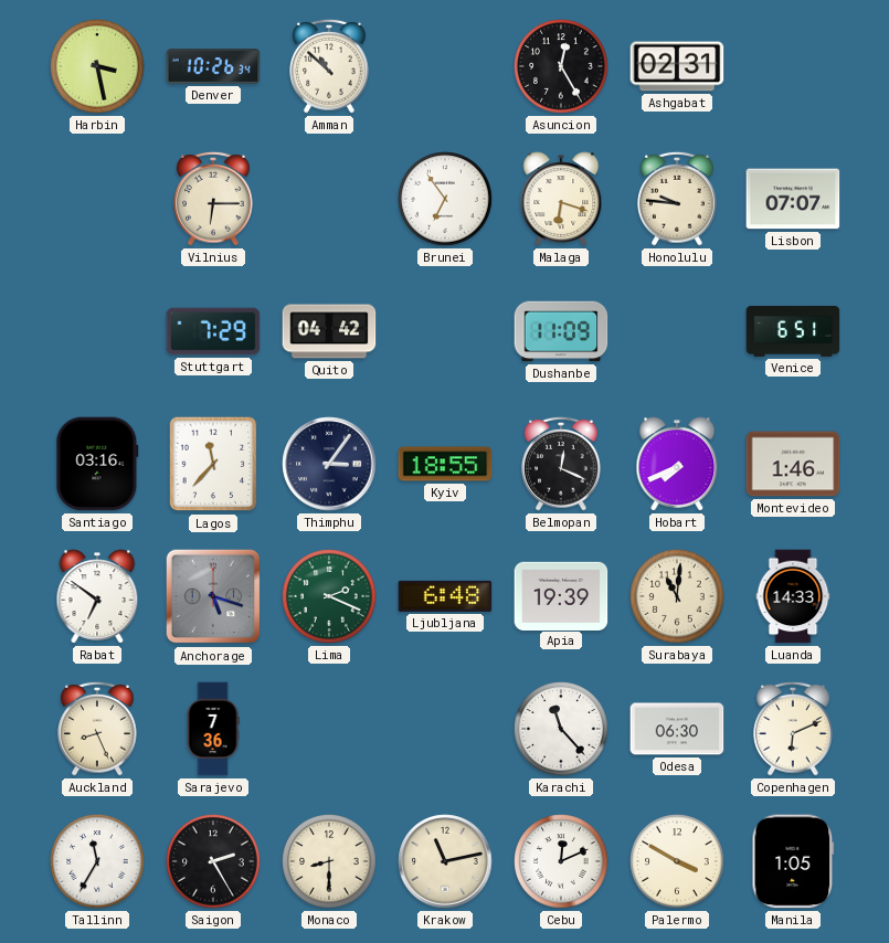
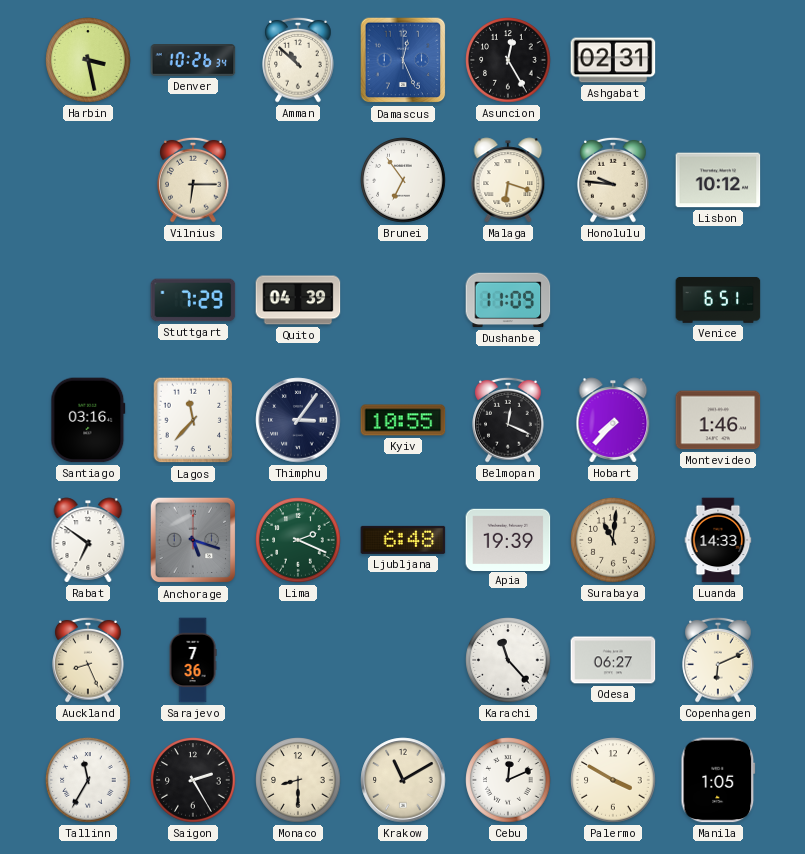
Damascus: none -> 12:26
Lisbon: 07:07 -> 10:12
Quito: 04:42 -> 04:39
Kyiv: 18:55 -> 10:55
Hobart: 7:41 -> 7:37
Odesa: 06:30 -> 06:27
Krakow: 11:13 -> 11:10
